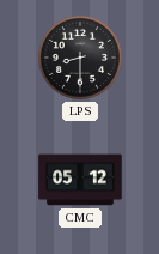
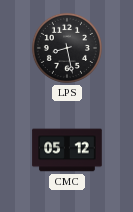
LPS: 8:30 -> 8:28
